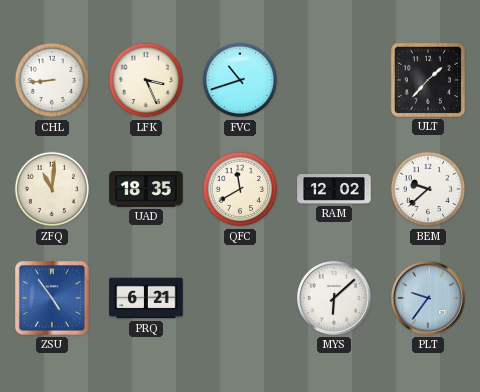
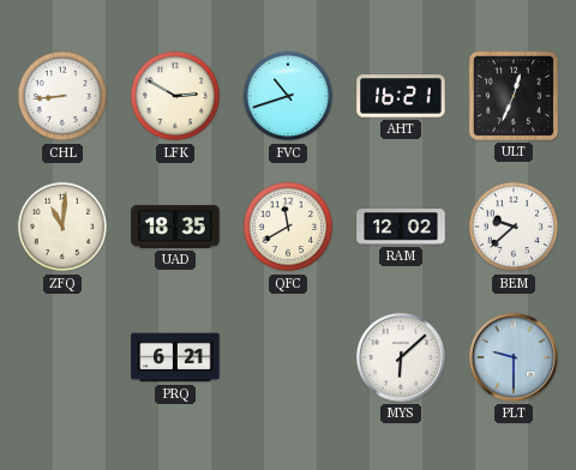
LFK: 3:26 -> 2:50
AHT: none -> 16:21
ULT: 1:37 -> 12:34
ZSU: 4:54 -> none
PLT: 9:36 -> 9:30
